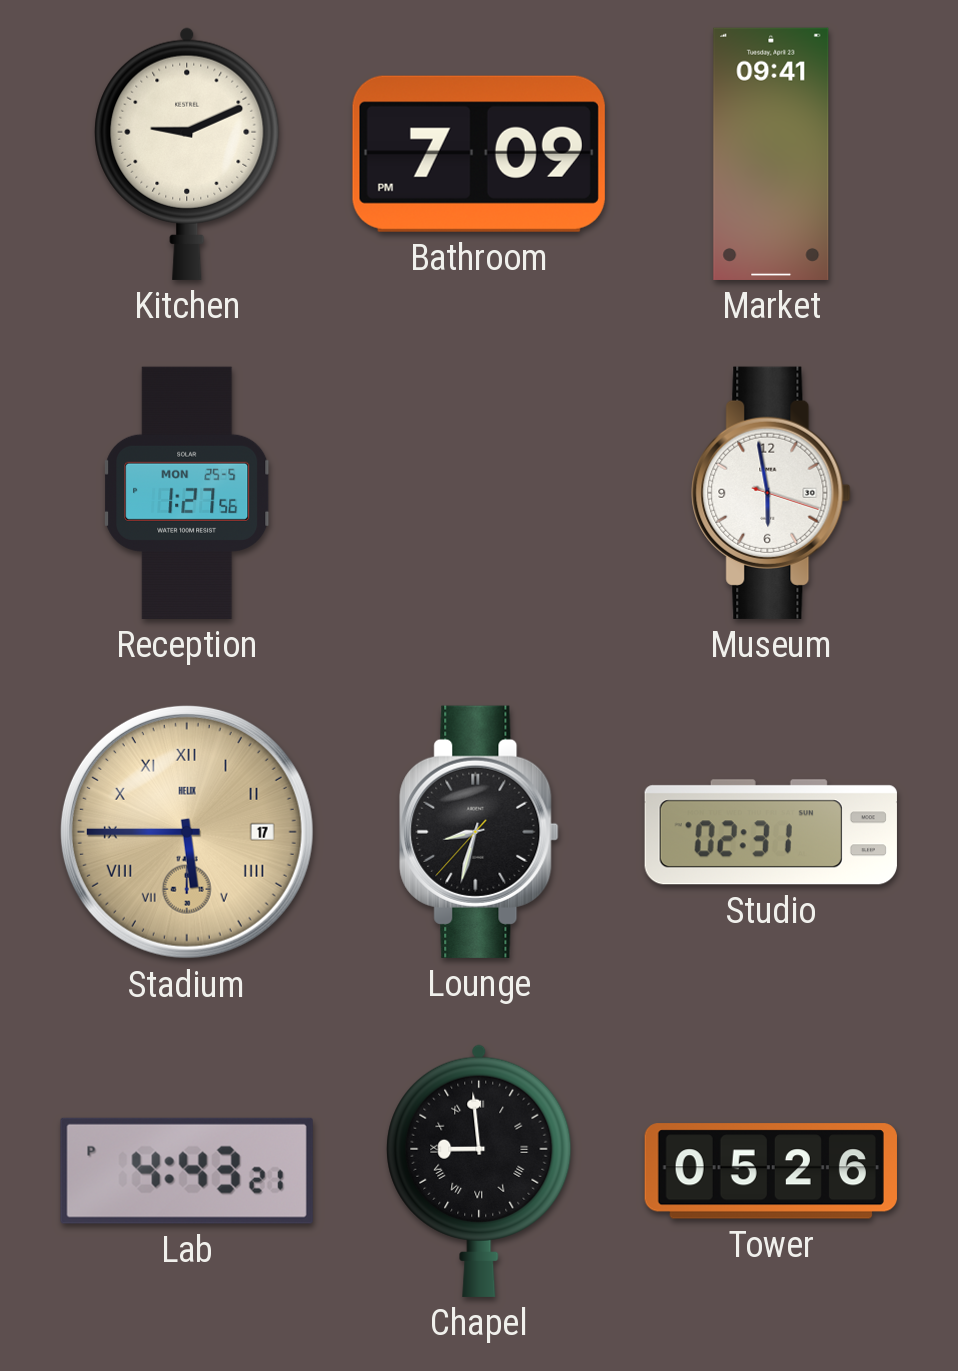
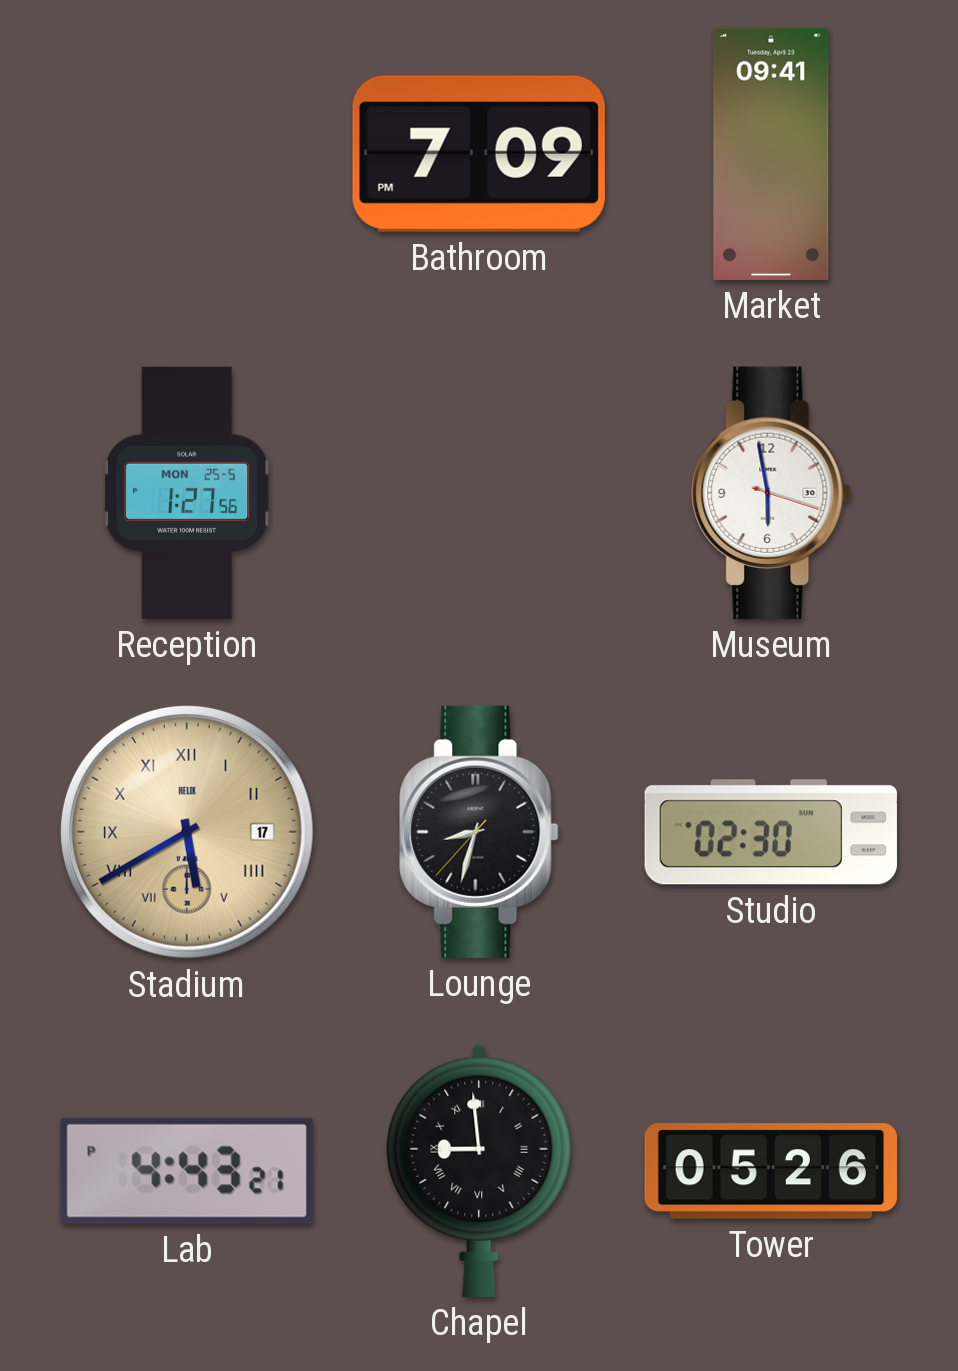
Kitchen: 9:11 -> none
Stadium: 5:45 -> 5:40
Studio: 02:31 -> 02:30
